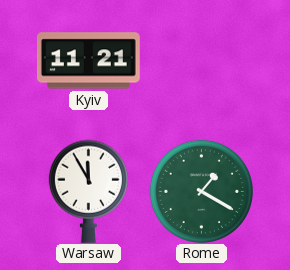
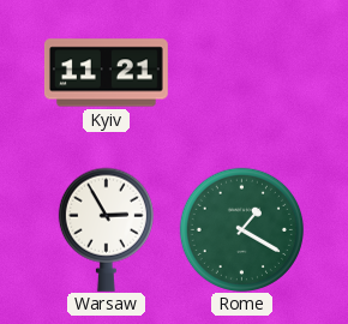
Warsaw: 11:55 -> 2:55
